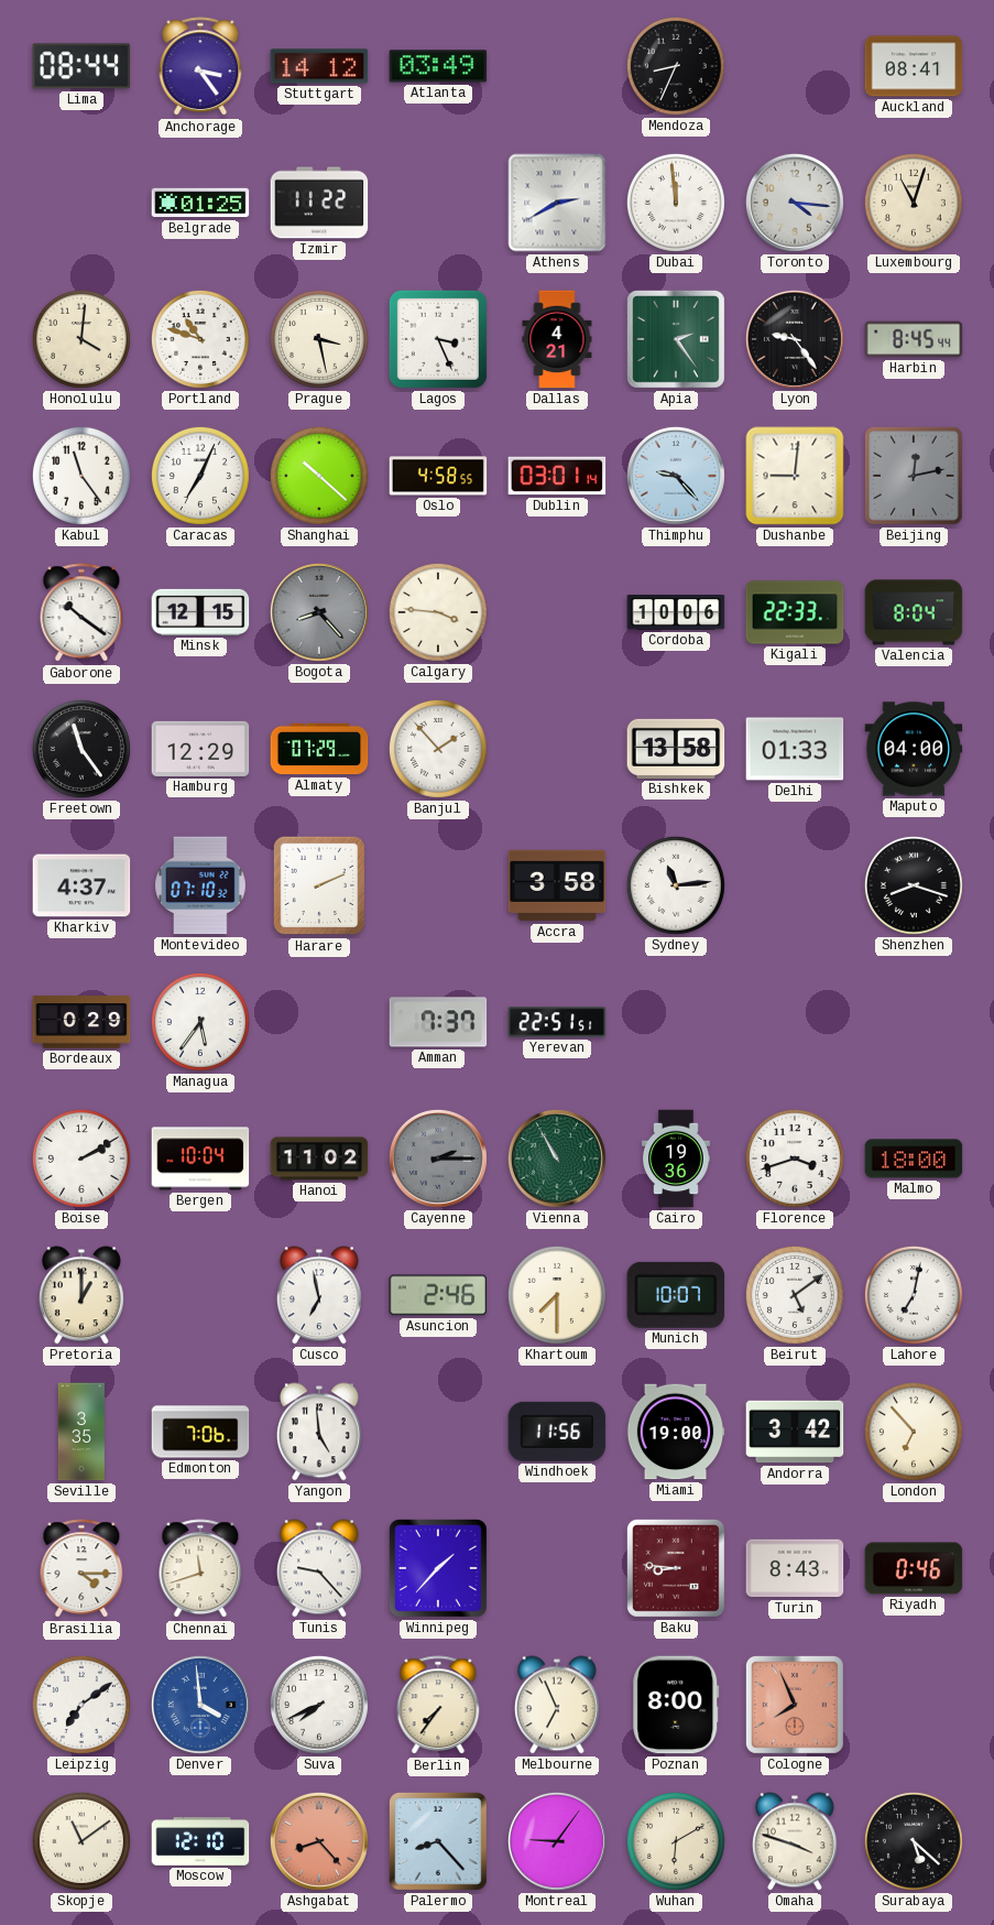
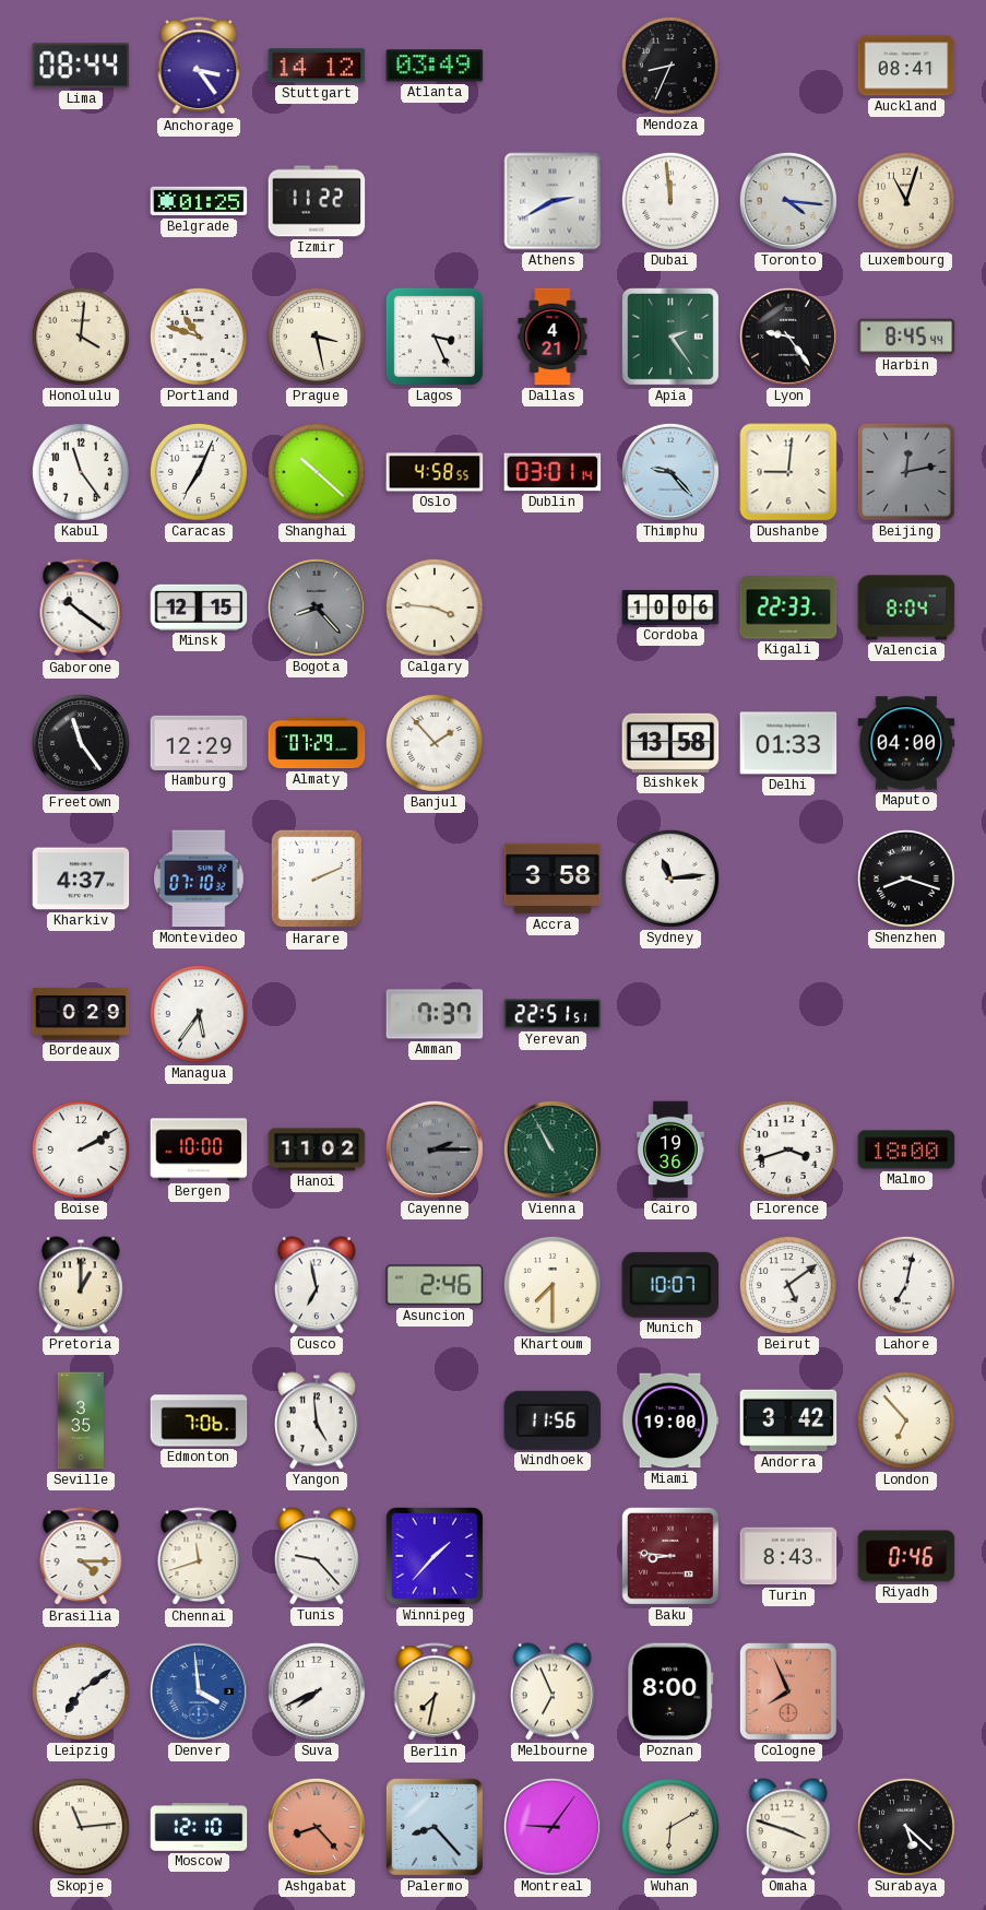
Bergen: 10:04 -> 10:00
Berlin: 7:36 -> 7:32
Skopje: 11:09 -> 11:14
